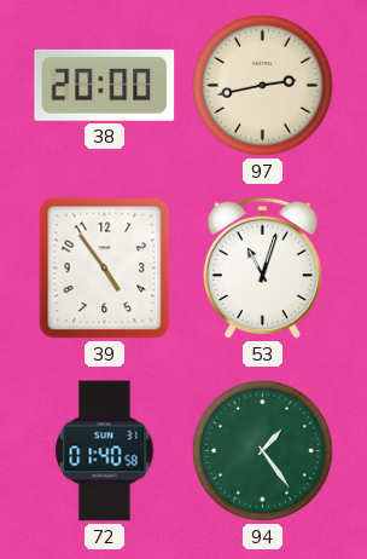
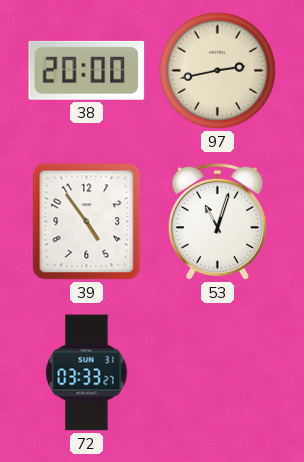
72: 01:40 -> 03:33
94: 1:24 -> none
